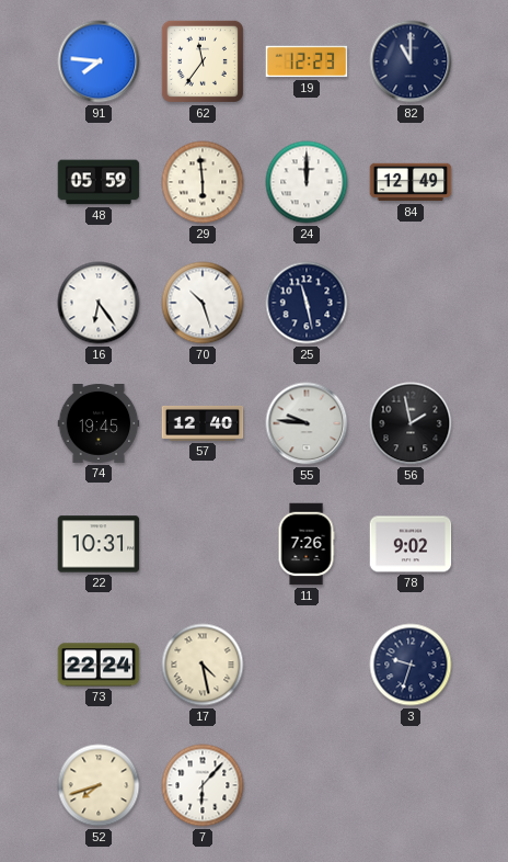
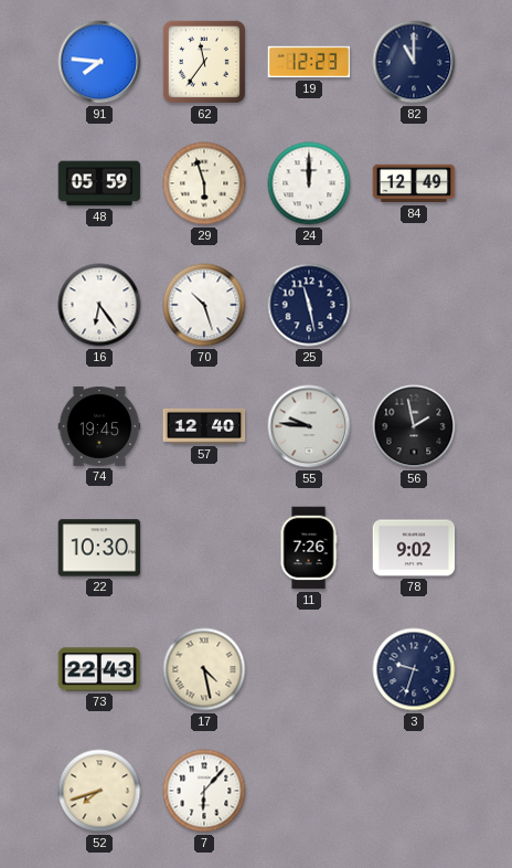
29: 5:59 -> 5:57
22: 10:31 -> 10:30
73: 22:24 -> 22:43
